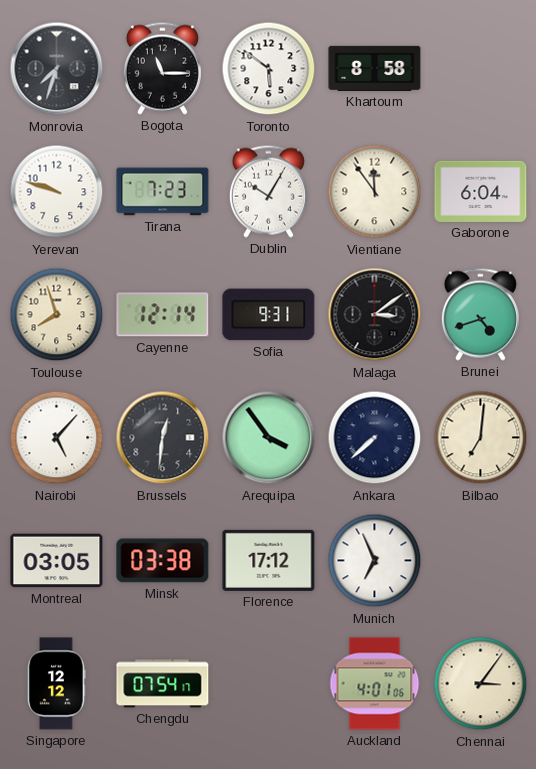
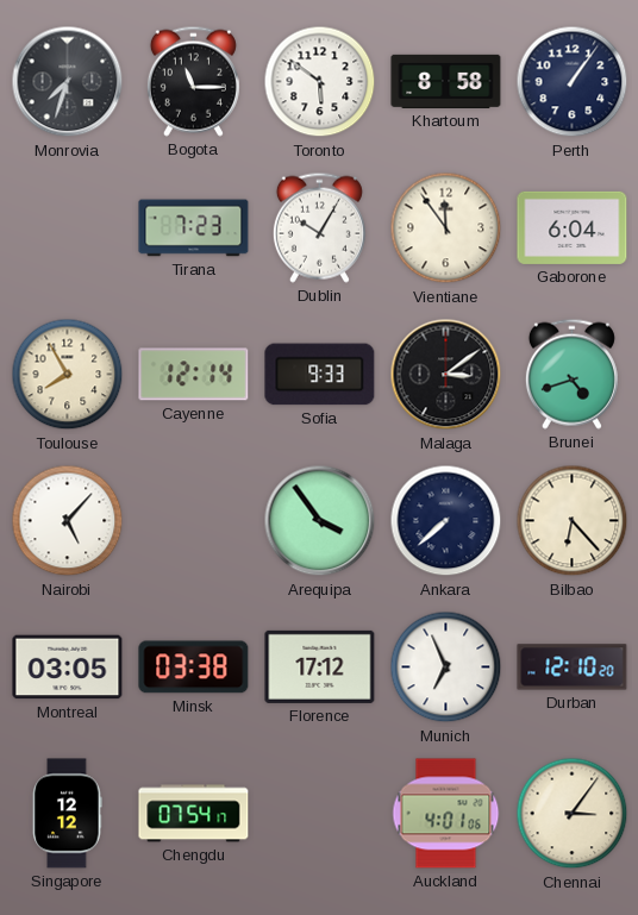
Perth: none -> 1:06
Yerevan: 9:48 -> none
Toulouse: 7:57 -> 7:55
Sofia: 9:31 -> 9:33
Brussels: 12:31 -> none
Bilbao: 7:01 -> 6:23
Durban: none -> 12:10
